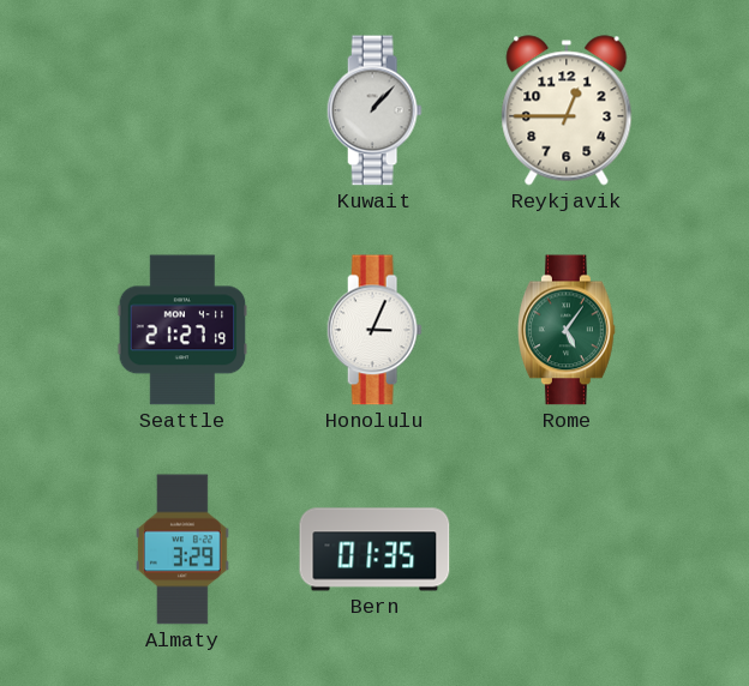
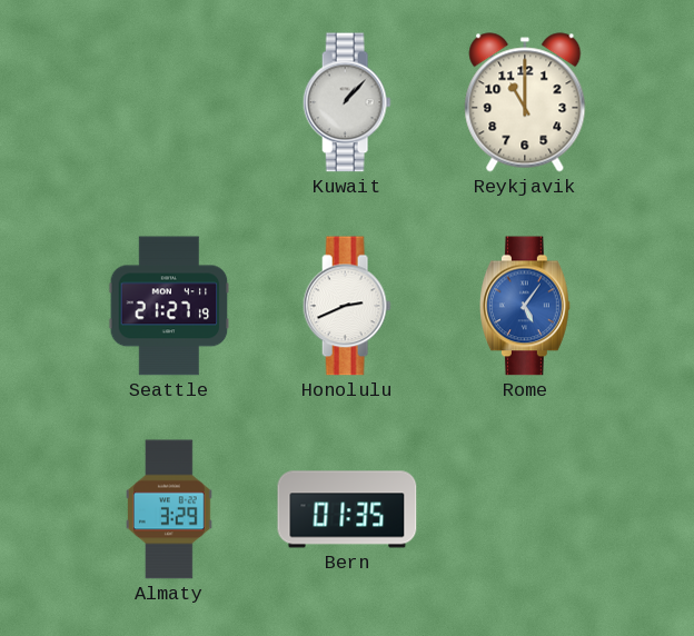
Reykjavik: 12:45 -> 11:00
Honolulu: 3:04 -> 2:41
Rome dial: green -> blue
